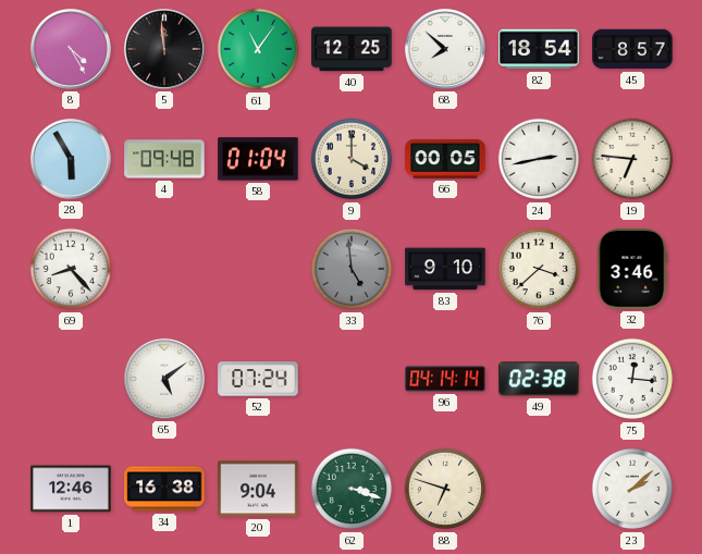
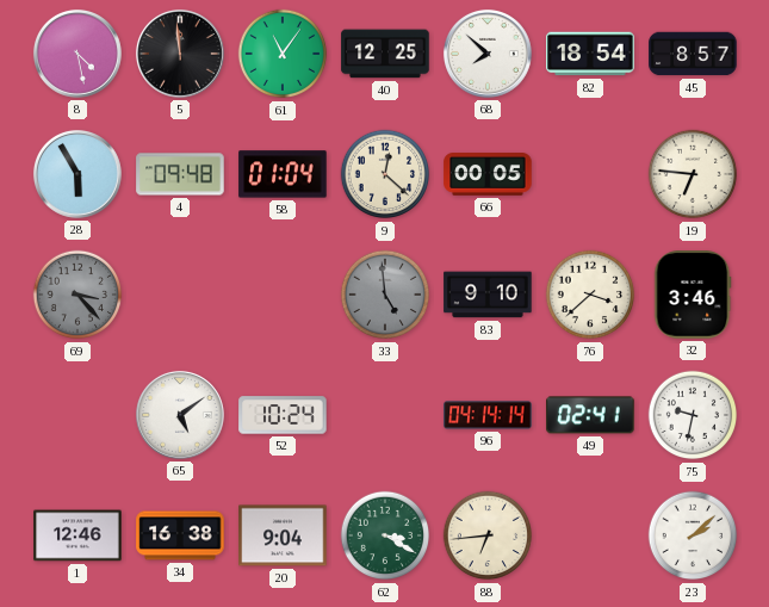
8: 4:25 -> 4:28
9: 4:00 -> 12:22
24: 2:43 -> none
69: 8:23 -> 3:23
69 dial: white -> grey
52: 07:24 -> 10:24
49: 02:38 -> 02:41
75: 12:16 -> 9:32
62: 3:18 -> 3:20
88: 6:48 -> 6:44
